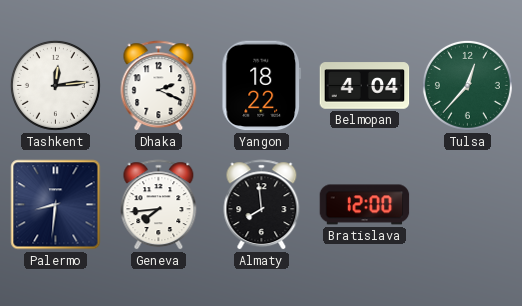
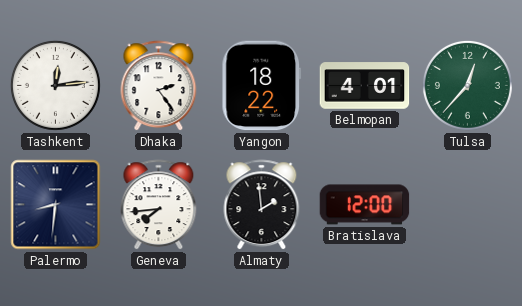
Dhaka: 2:19 -> 2:24
Belmopan: 4:04 -> 4:01
Almaty: 7:59 -> 1:59
